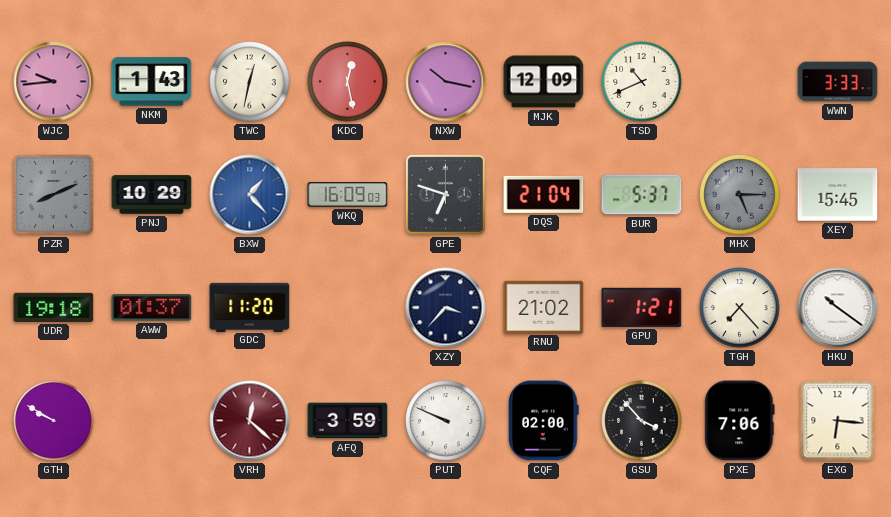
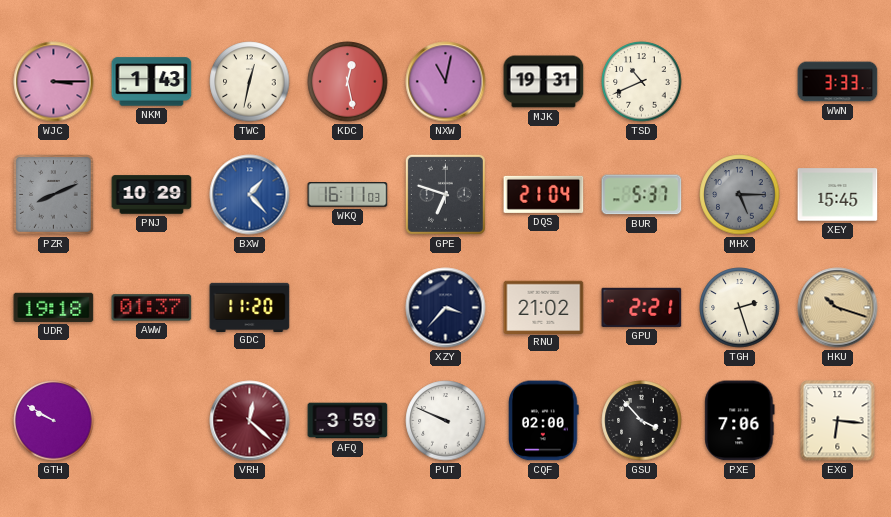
WJC: 9:44 -> 3:15
NXW: 10:17 -> 11:02
MJK: 12:09 -> 19:31
WKQ: 16:09 -> 16:11
GPU: 1:21 -> 2:21
TGH: 7:23 -> 2:27
HKU: 10:21 -> 10:18
HKU dial: white -> champagne
